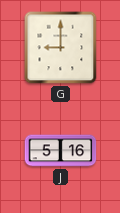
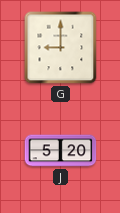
J: 5:16 -> 5:20
